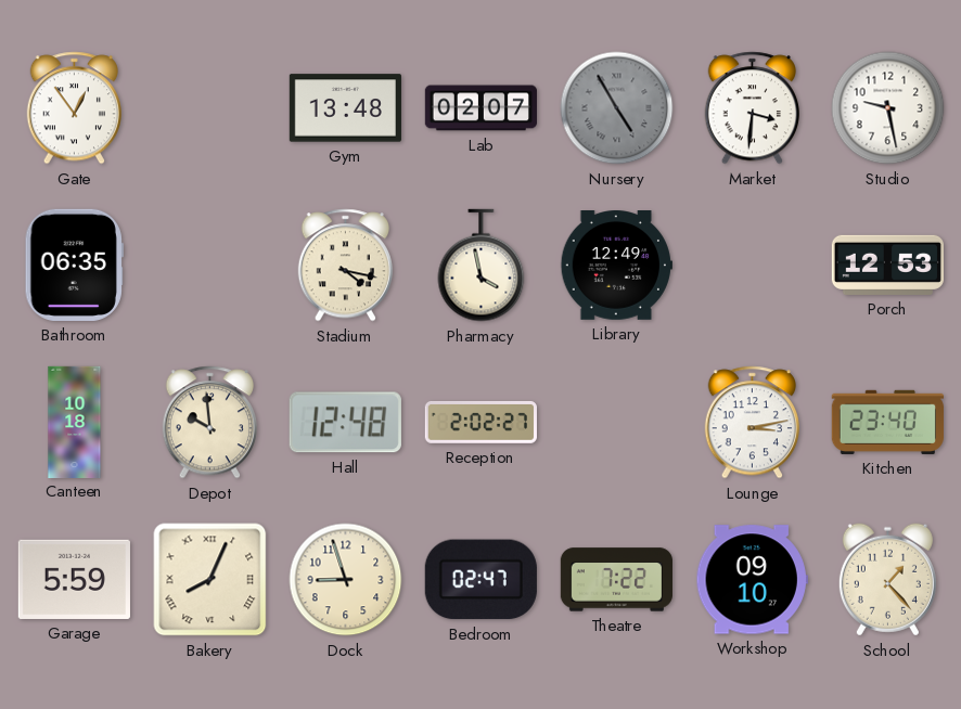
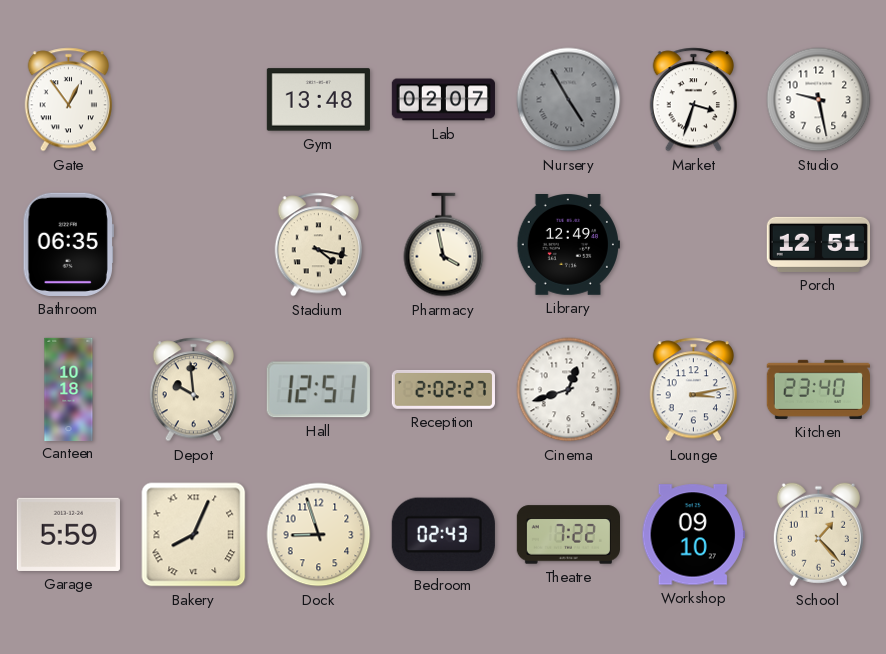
Market: 3:31 -> 3:33
Porch: 12:53 -> 12:51
Hall: 12:48 -> 12:51
Cinema: none -> 12:42
Bedroom: 02:47 -> 02:43
